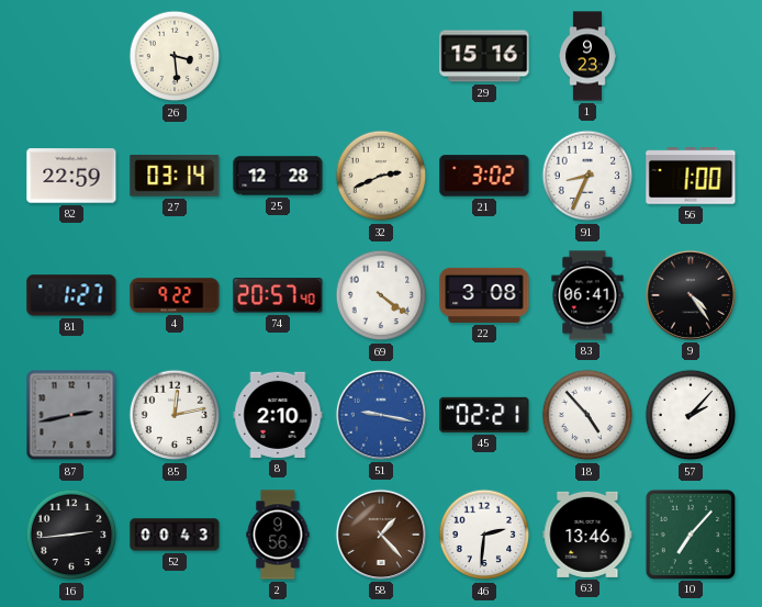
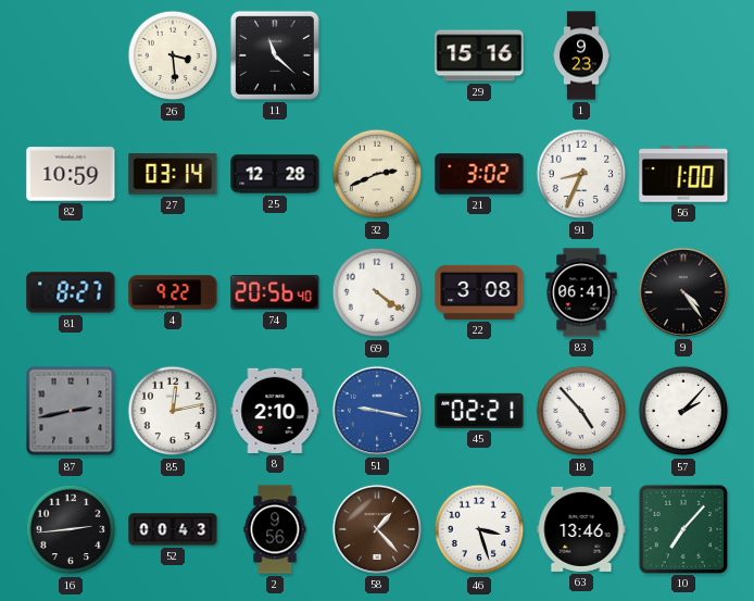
11: none -> 11:22
82: 22:59 -> 10:59
81: 1:27 -> 8:27
74: 20:57 -> 20:56
46: 2:31 -> 3:27
